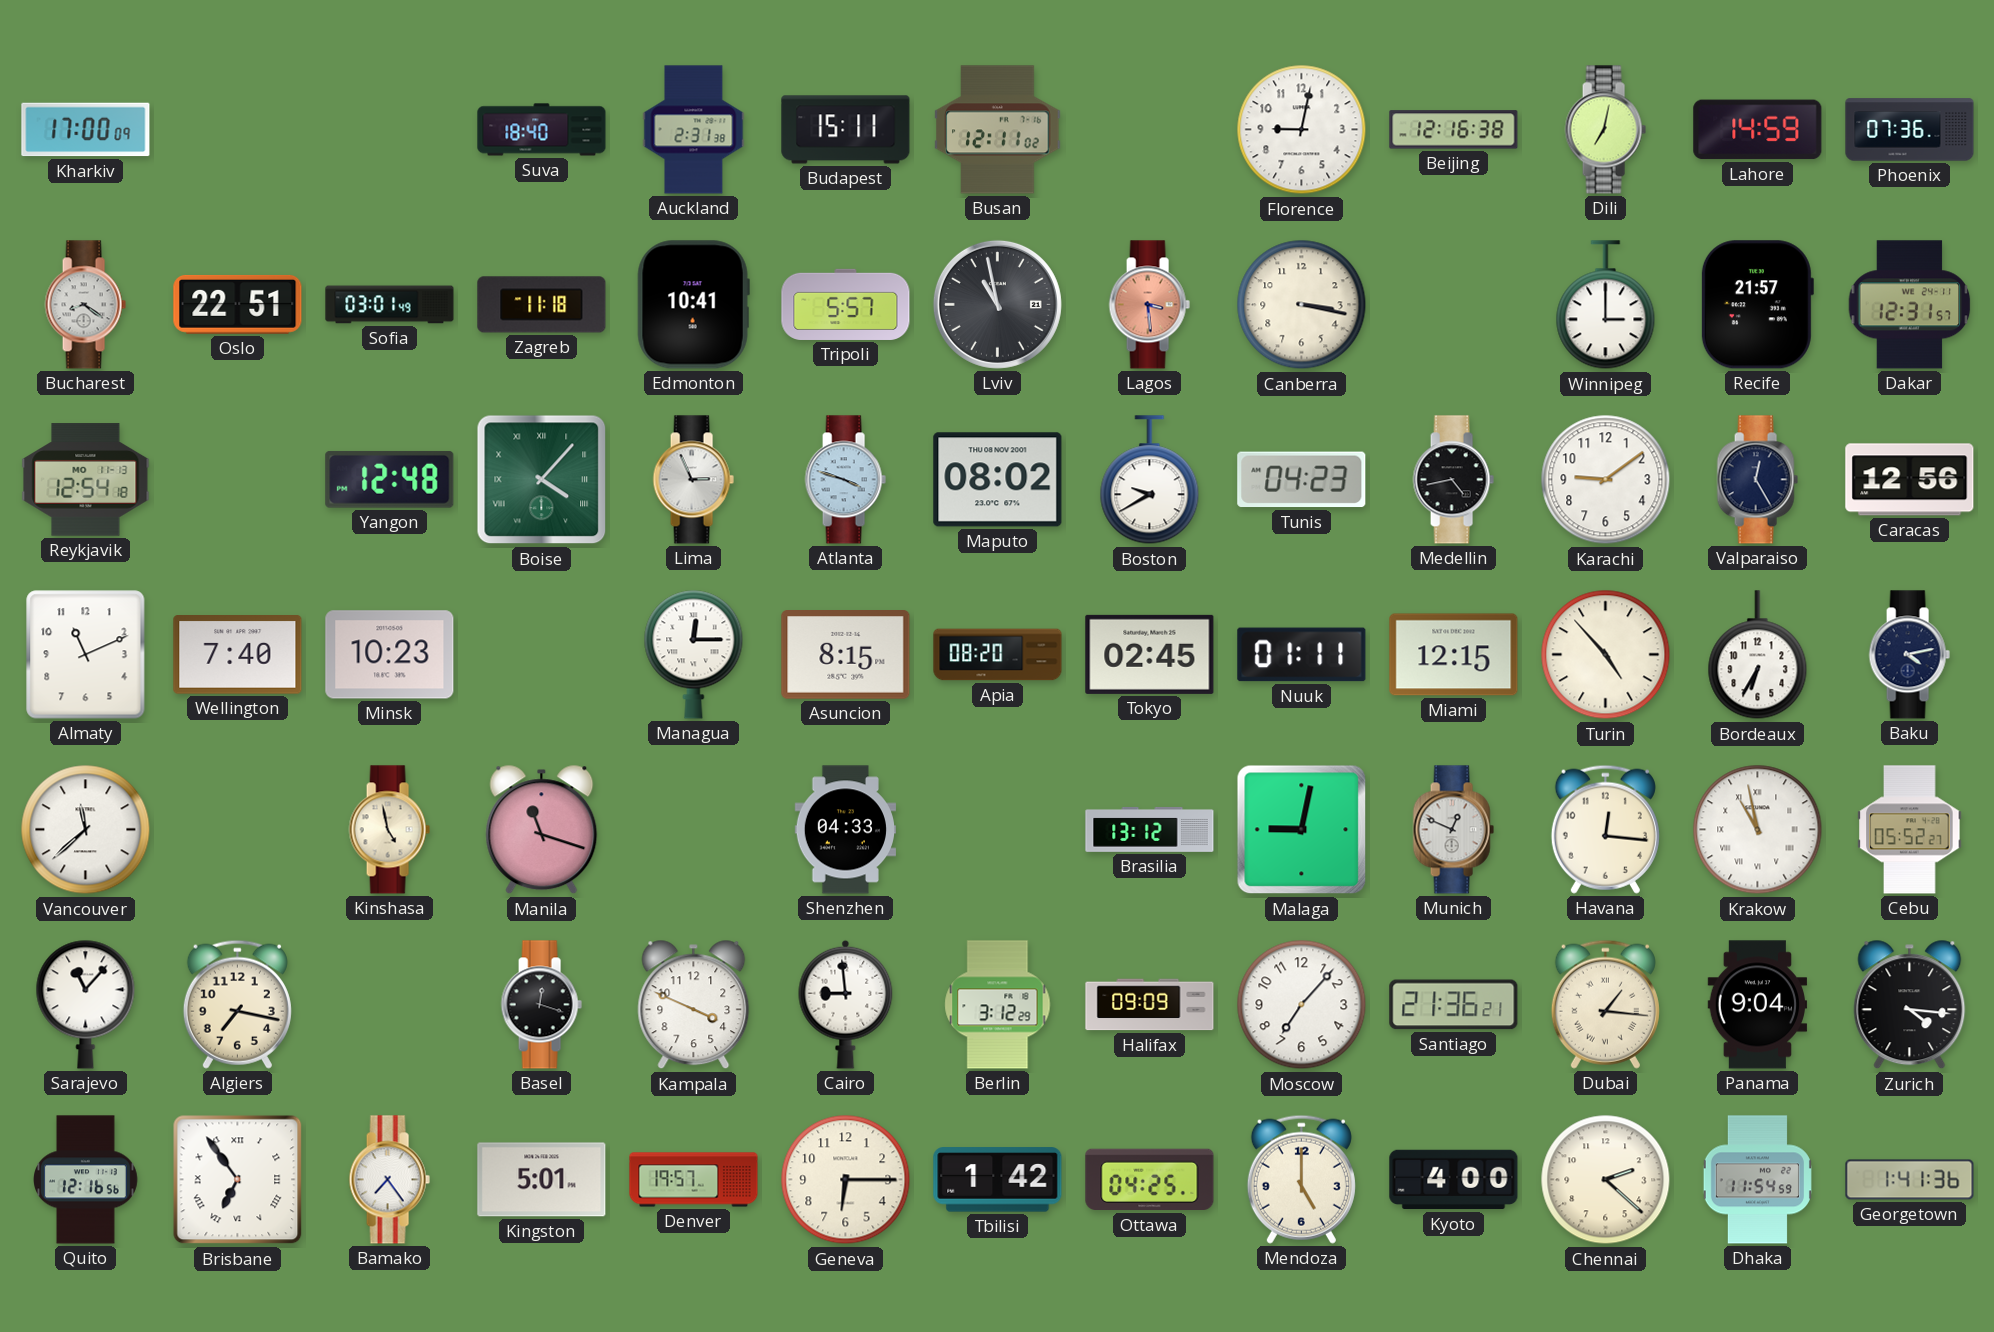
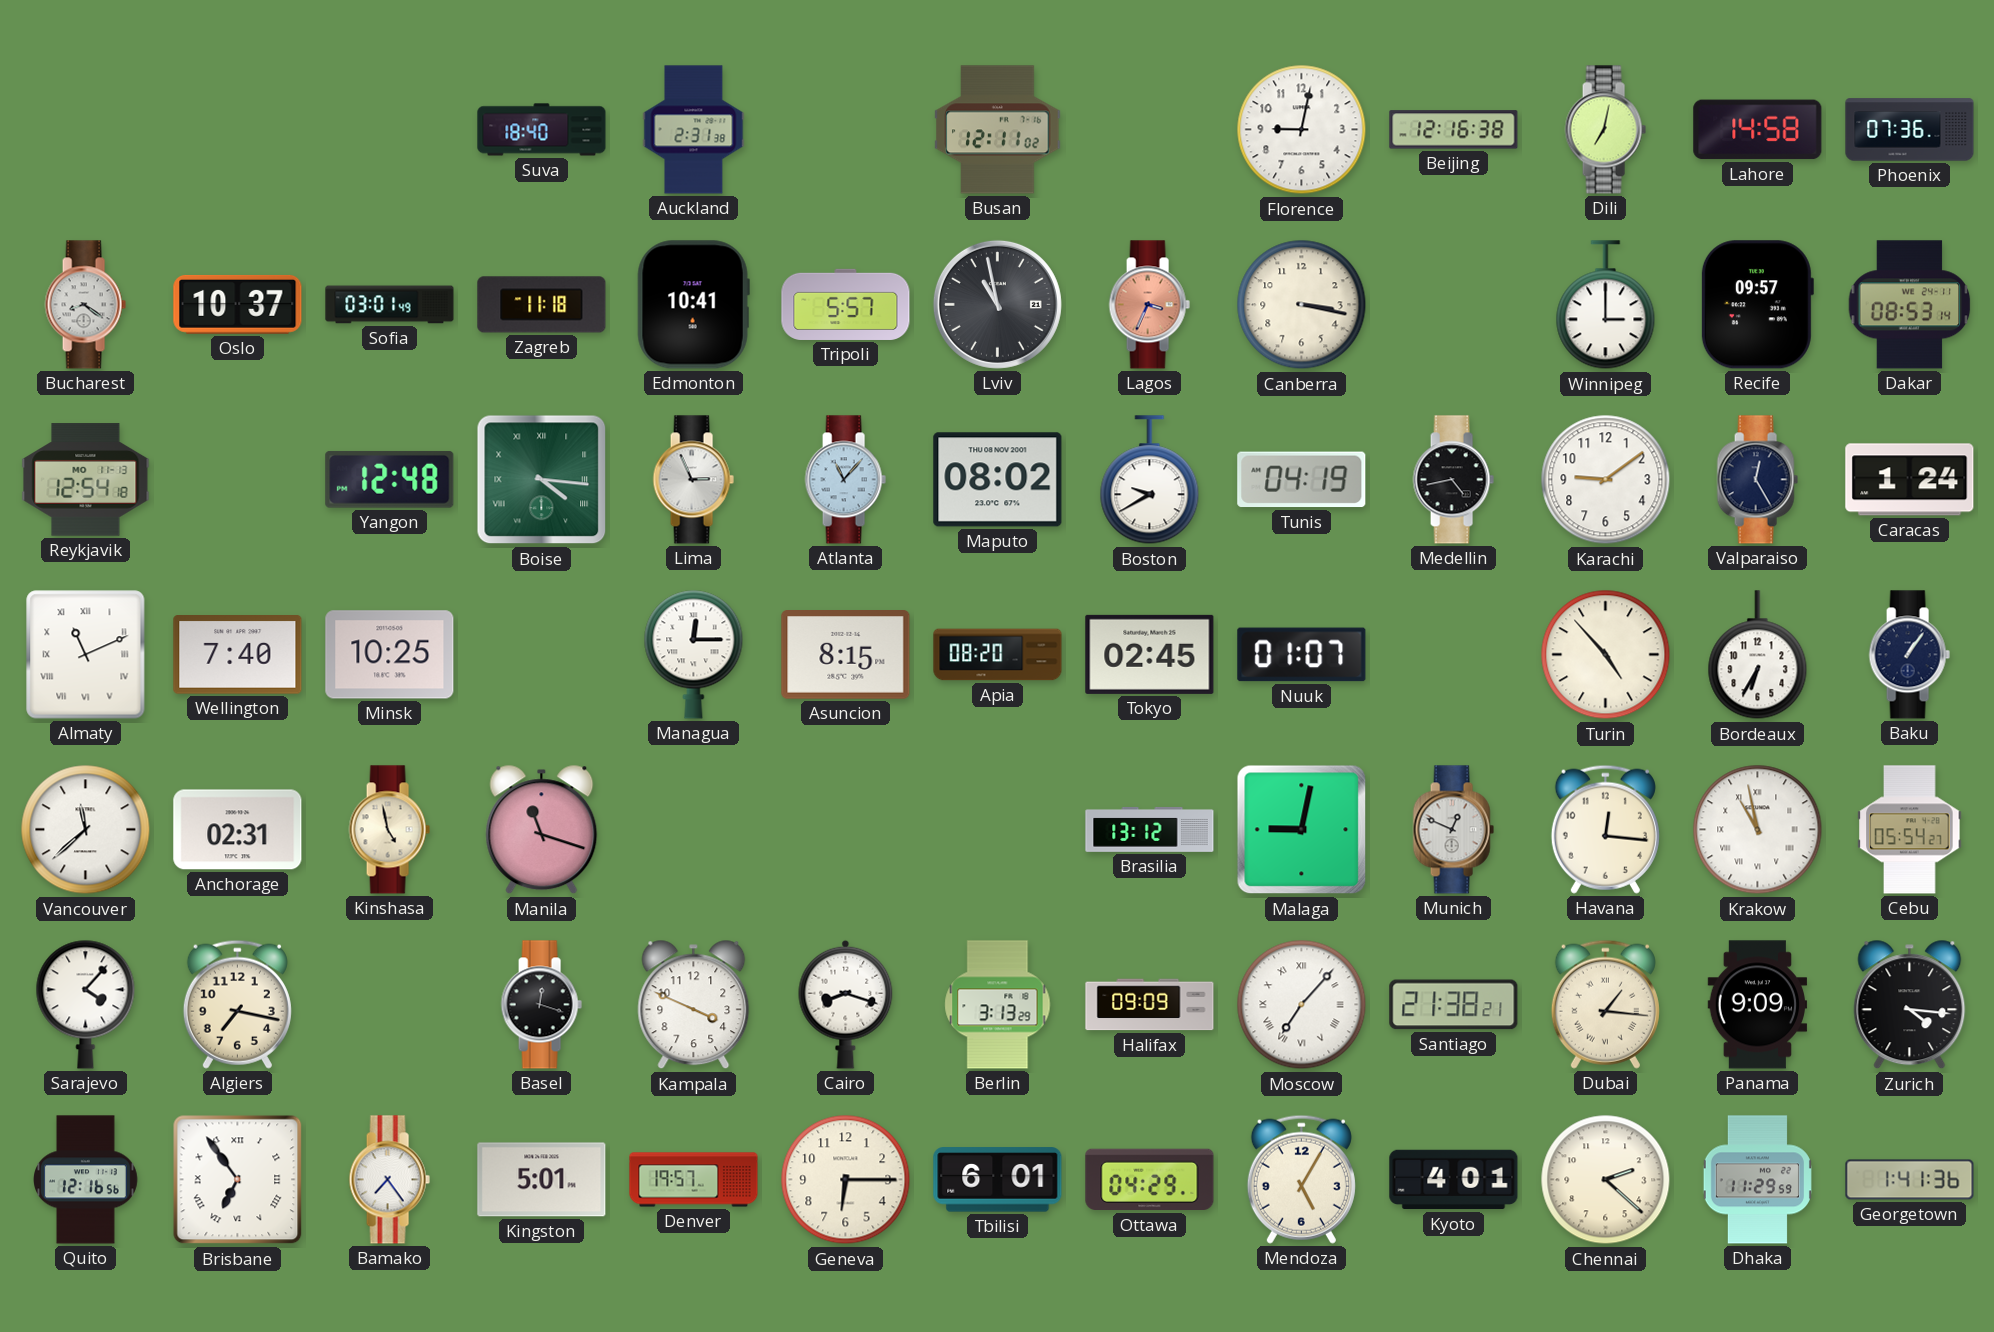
Kharkiv: 17:00 -> none
Budapest: 15:11 -> none
Lahore: 14:59 -> 14:58
Oslo: 22:51 -> 10:37
Lagos: 3:29 -> 3:34
Recife: 21:57 -> 09:57
Dakar: 12:31 -> 08:53
Boise: 4:07 -> 4:16
Atlanta: 3:48 -> 11:07
Tunis: 04:23 -> 04:19
Caracas: 12:56 -> 1:24
Almaty numerals: Arabic -> Roman
Minsk: 10:23 -> 10:25
Nuuk: 01:11 -> 01:07
Miami: 12:15 -> none
Baku: 4:13 -> 1:06
Anchorage: none -> 02:31
Shenzhen: 04:33 -> none
Cebu: 05:52 -> 05:54
Sarajevo: 11:07 -> 4:07
Cairo: 8:59 -> 8:18
Berlin: 3:12 -> 3:13
Moscow numerals: Arabic -> Roman
Santiago: 21:36 -> 21:38
Panama: 9:04 -> 9:09
Tbilisi: 1:42 -> 6:01
Ottawa: 04:25 -> 04:29
Mendoza: 5:00 -> 5:05
Kyoto: 4:00 -> 4:01
Dhaka: 11:54 -> 11:29
